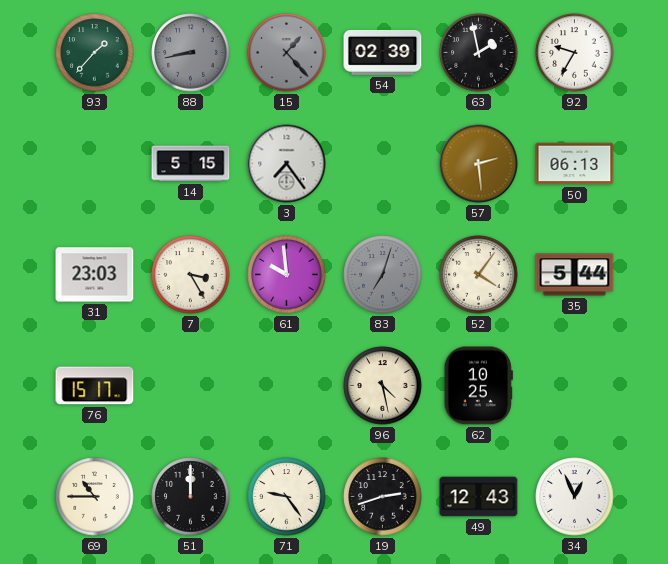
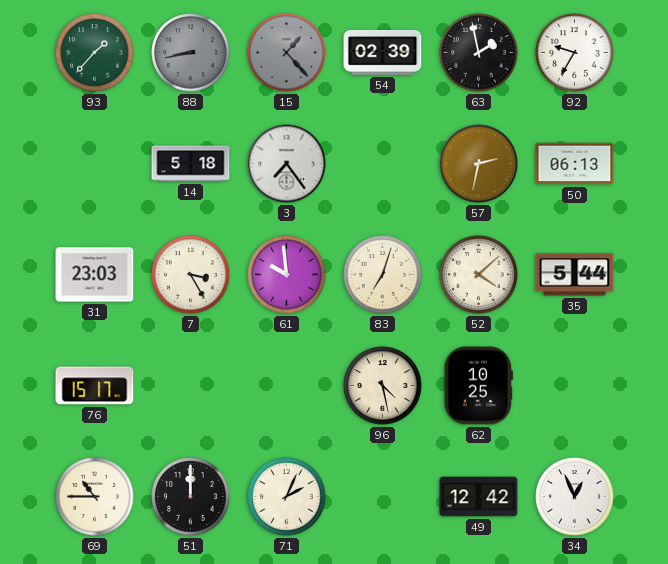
14: 5:15 -> 5:18
57: 2:29 -> 2:32
83 dial: grey -> cream
52: 4:06 -> 4:08
71: 9:24 -> 2:04
19: 2:42 -> none
49: 12:43 -> 12:42
